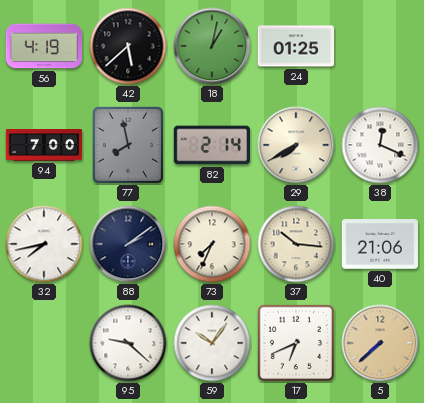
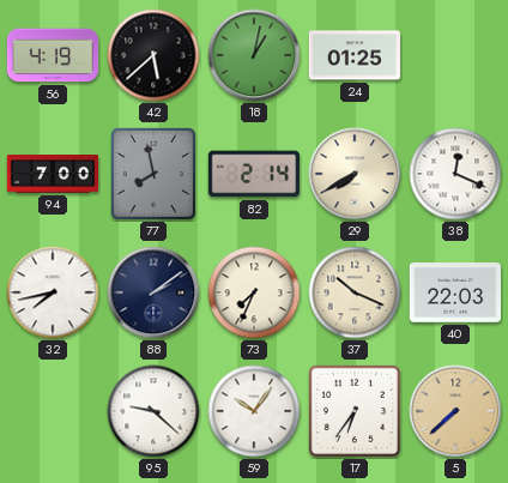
37: 10:16 -> 10:19
40: 21:06 -> 22:03
17: 6:41 -> 6:36
